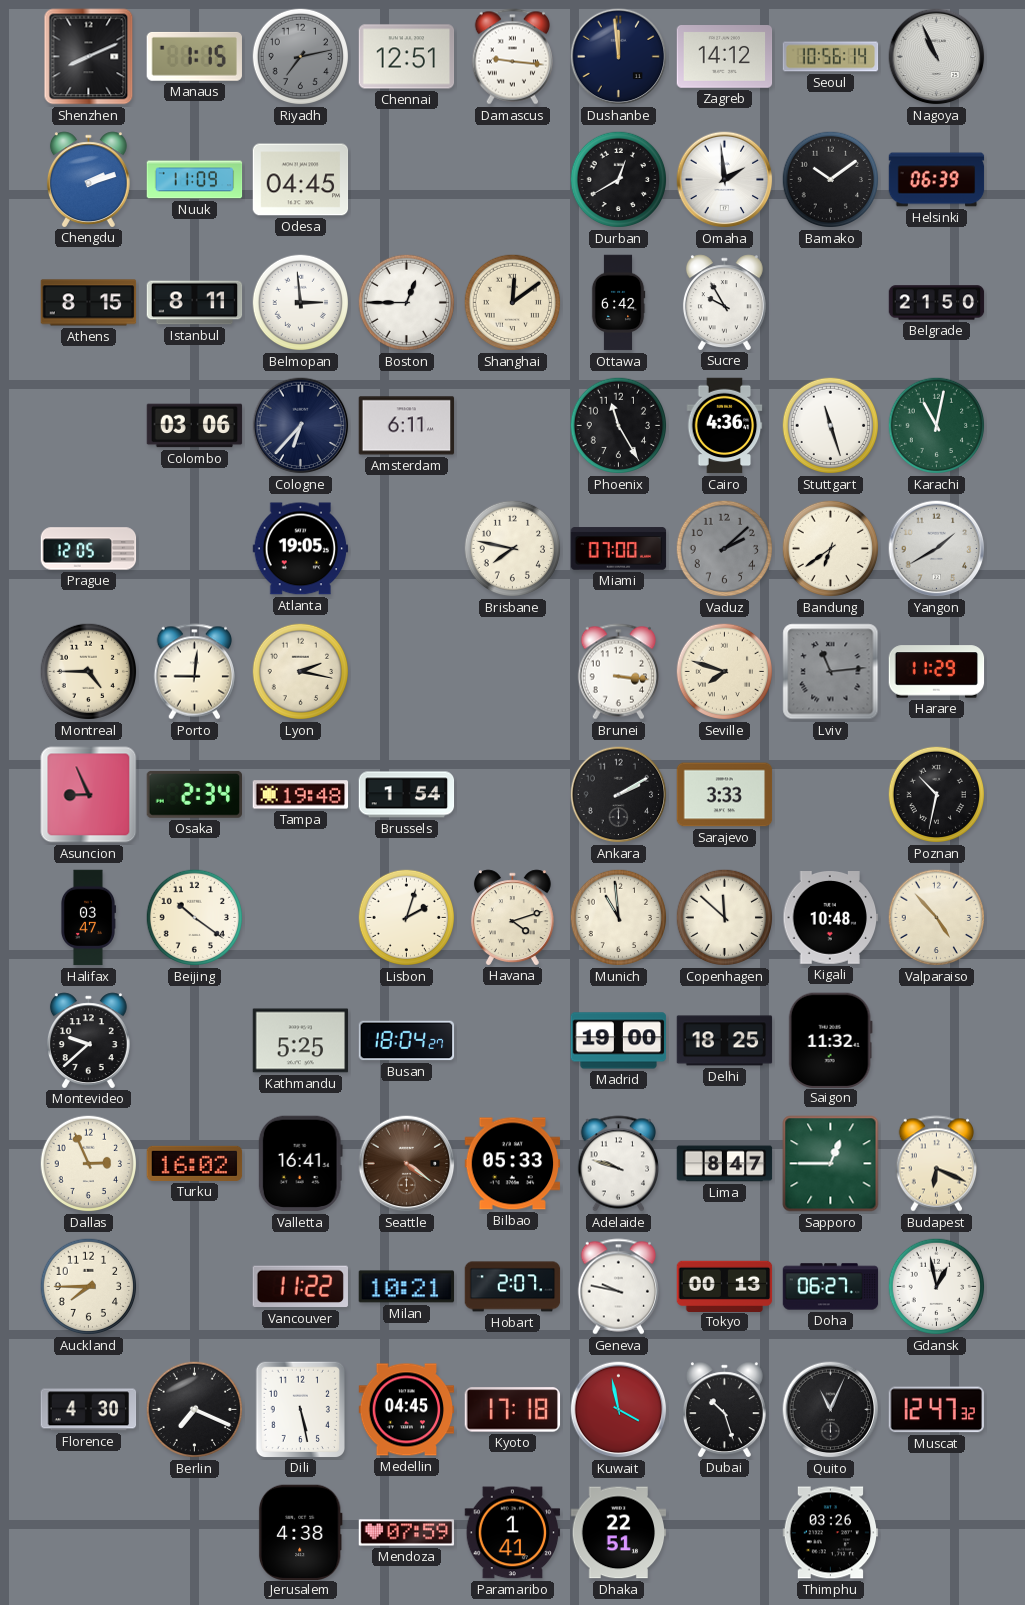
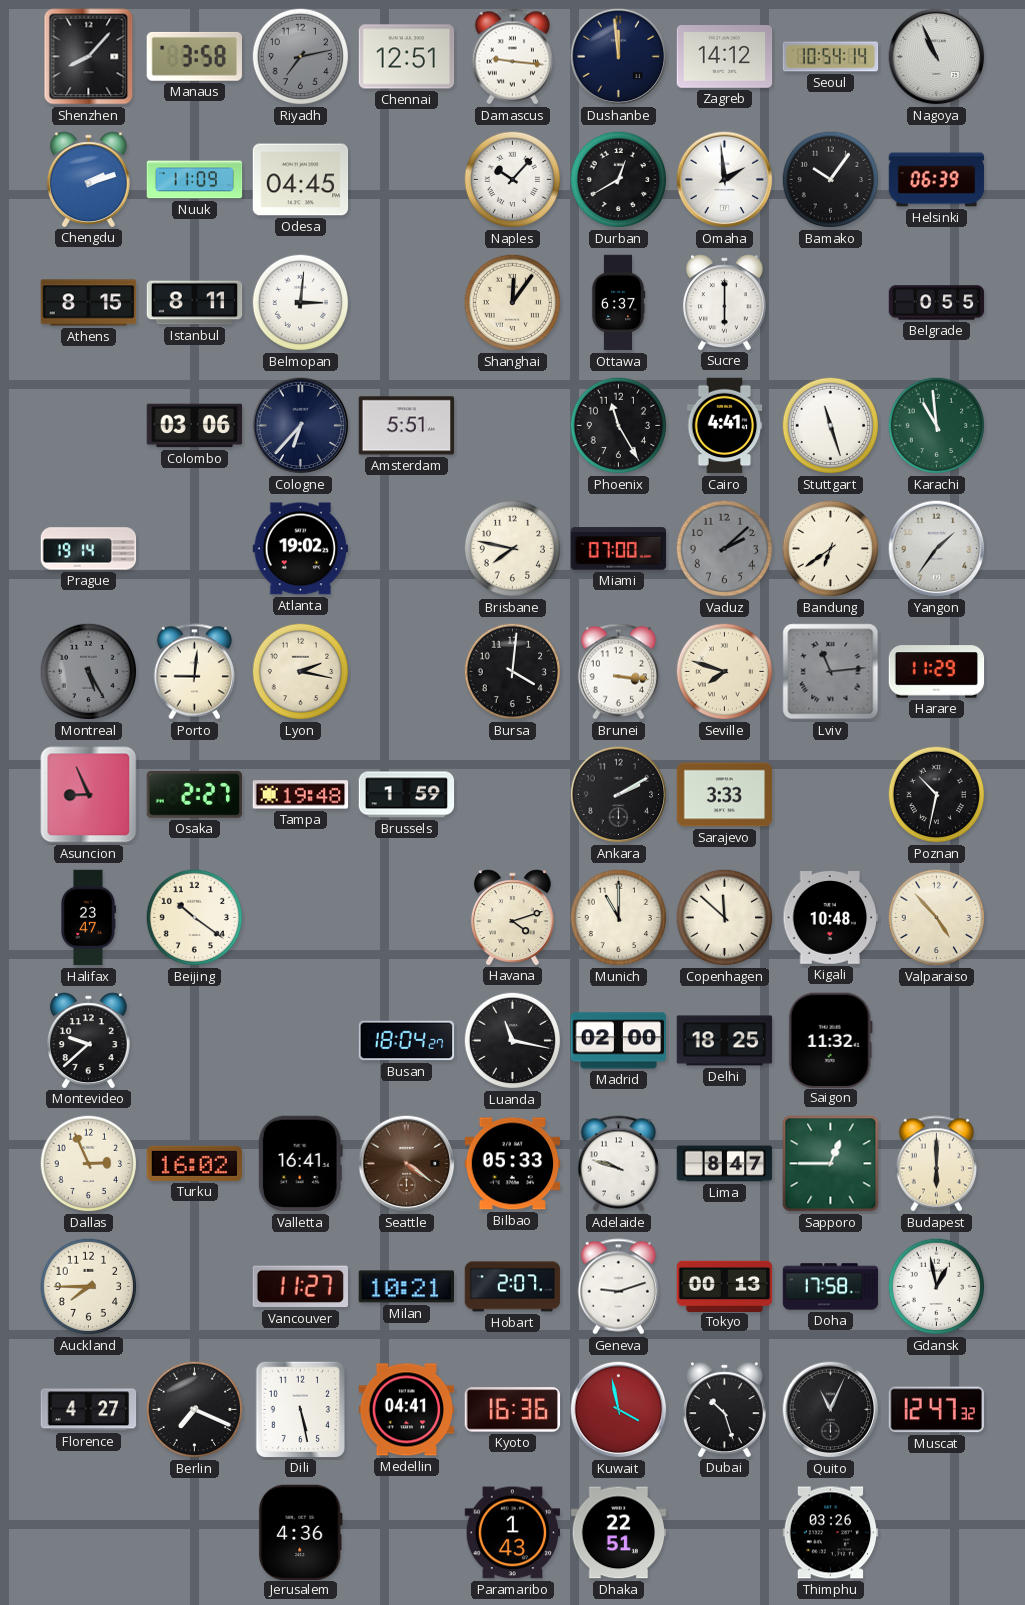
Shenzhen: 8:11 -> 8:07
Manaus: 1:15 -> 3:58
Seoul: 10:56 -> 10:54
Naples: none -> 10:07
Bamako: 10:09 -> 10:06
Belmopan: 2:59 -> 3:01
Boston: 12:45 -> none
Shanghai: 12:09 -> 12:06
Ottawa: 6:42 -> 6:37
Sucre: 9:55 -> 6:00
Belgrade: 21:50 -> 0:55
Amsterdam: 6:11 -> 5:51
Cairo: 4:36 -> 4:41
Karachi: 11:02 -> 10:59
Prague: 12:05 -> 19:14
Atlanta: 19:05 -> 19:02
Yangon: 1:40 -> 1:36
Montreal: 4:45 -> 5:25
Montreal dial: cream -> grey
Bursa: none -> 4:01
Osaka: 2:34 -> 2:27
Brussels: 1:54 -> 1:59
Halifax: 03:47 -> 23:47
Lisbon: 2:03 -> none
Munich: 10:59 -> 11:00
Kathmandu: 5:25 -> none
Luanda: none -> 11:17
Madrid: 19:00 -> 02:00
Budapest: 6:19 -> 6:00
Vancouver: 11:22 -> 11:27
Geneva: 9:47 -> 9:12
Doha: 06:27 -> 17:58
Florence: 4:30 -> 4:27
Medellin: 04:45 -> 04:41
Kyoto: 17:18 -> 16:36
Jerusalem: 4:38 -> 4:36
Mendoza: 07:59 -> none
Paramaribo: 1:41 -> 1:43
